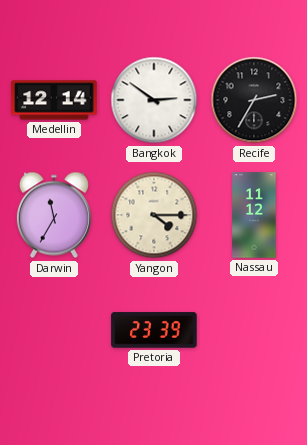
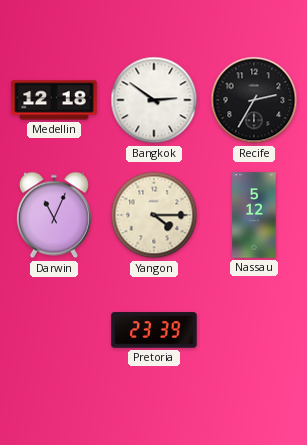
Medellin: 12:14 -> 12:18
Darwin: 11:35 -> 11:04
Nassau: 11:12 -> 5:12
